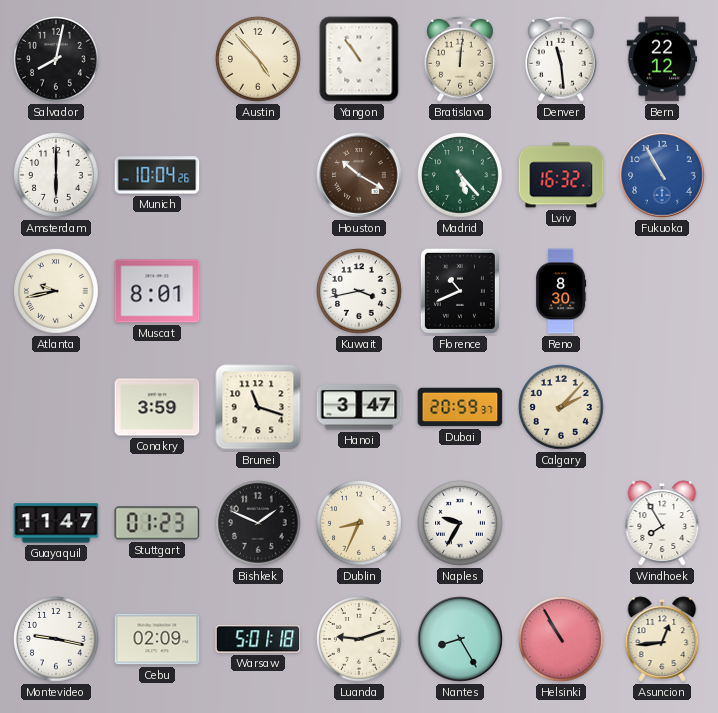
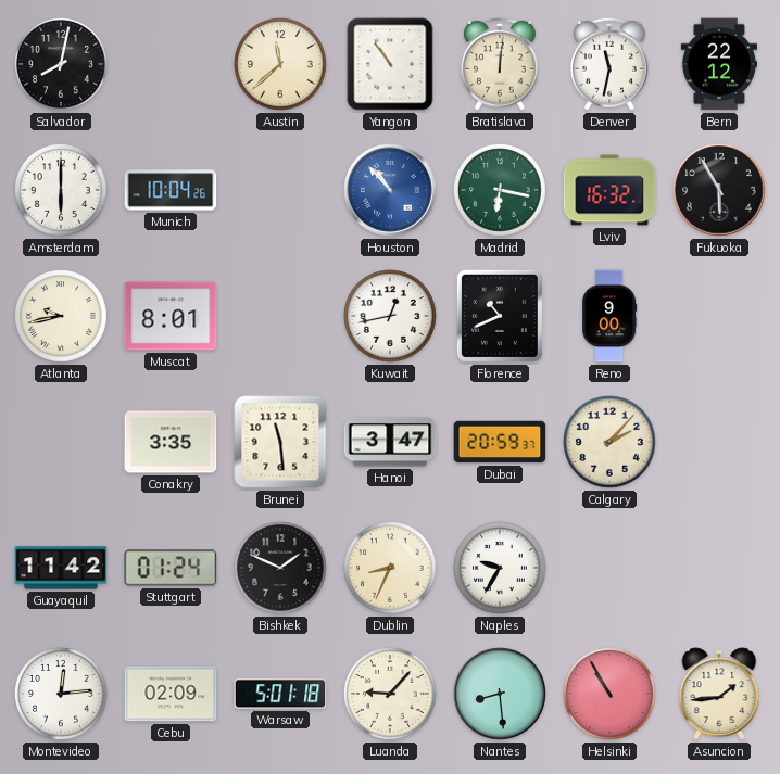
Austin: 4:53 -> 11:38
Denver: 11:29 -> 11:32
Houston: 10:20 -> 10:53
Houston dial: brown -> blue
Madrid: 5:23 -> 6:17
Fukuoka: 10:55 -> 5:55
Fukuoka dial: blue -> black
Kuwait: 3:43 -> 12:43
Reno: 8:30 -> 9:00
Conakry: 3:59 -> 3:35
Brunei: 11:18 -> 11:29
Guayaquil: 11:47 -> 11:42
Stuttgart: 01:23 -> 01:24
Windhoek: 7:55 -> none
Montevideo: 9:17 -> 12:14
Luanda: 9:12 -> 9:07
Nantes: 8:25 -> 8:29
Asuncion: 12:44 -> 1:44
